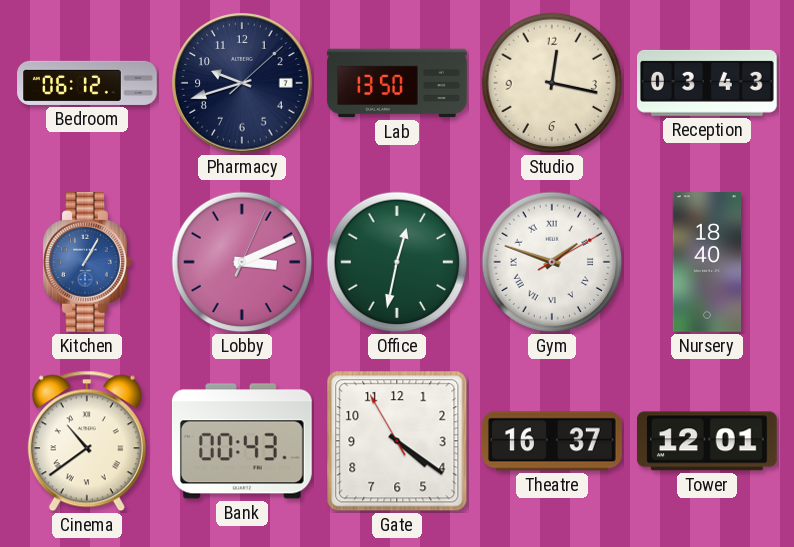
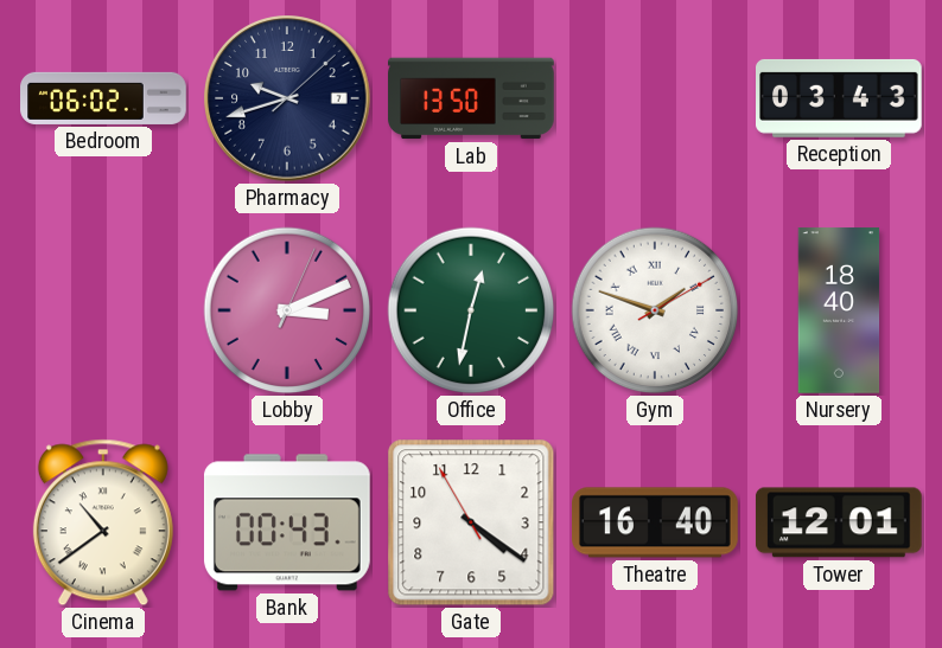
Bedroom: 06:12 -> 06:02
Studio: 12:17 -> none
Kitchen: 1:05 -> none
Theatre: 16:37 -> 16:40
